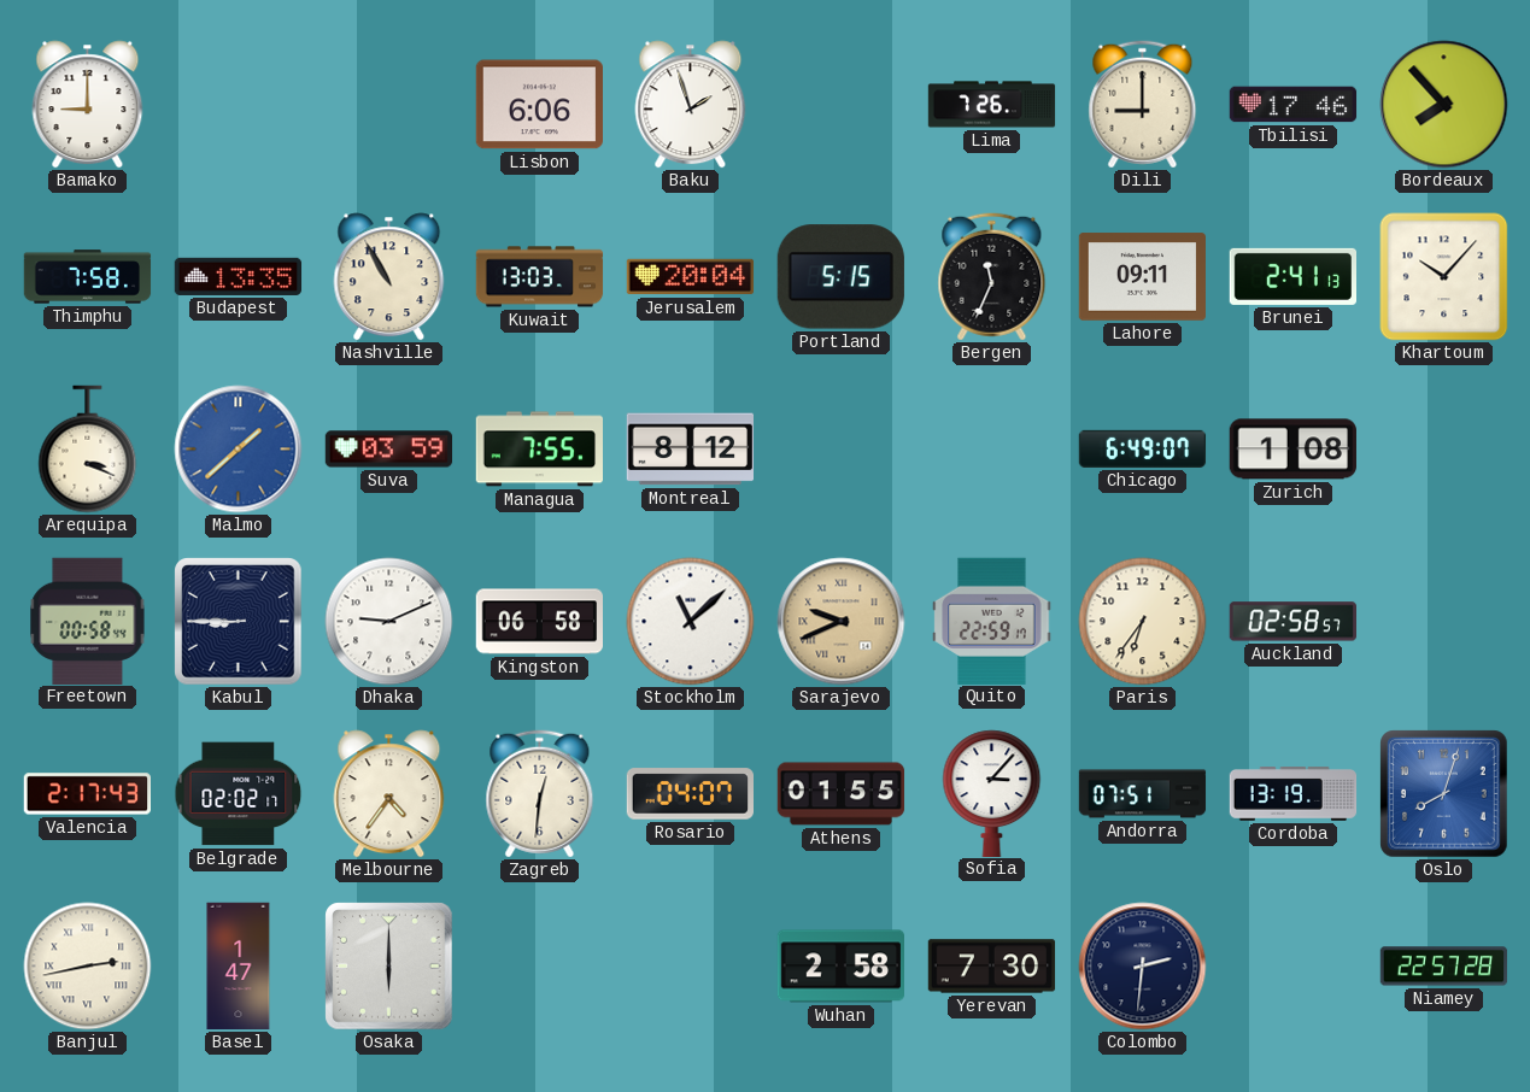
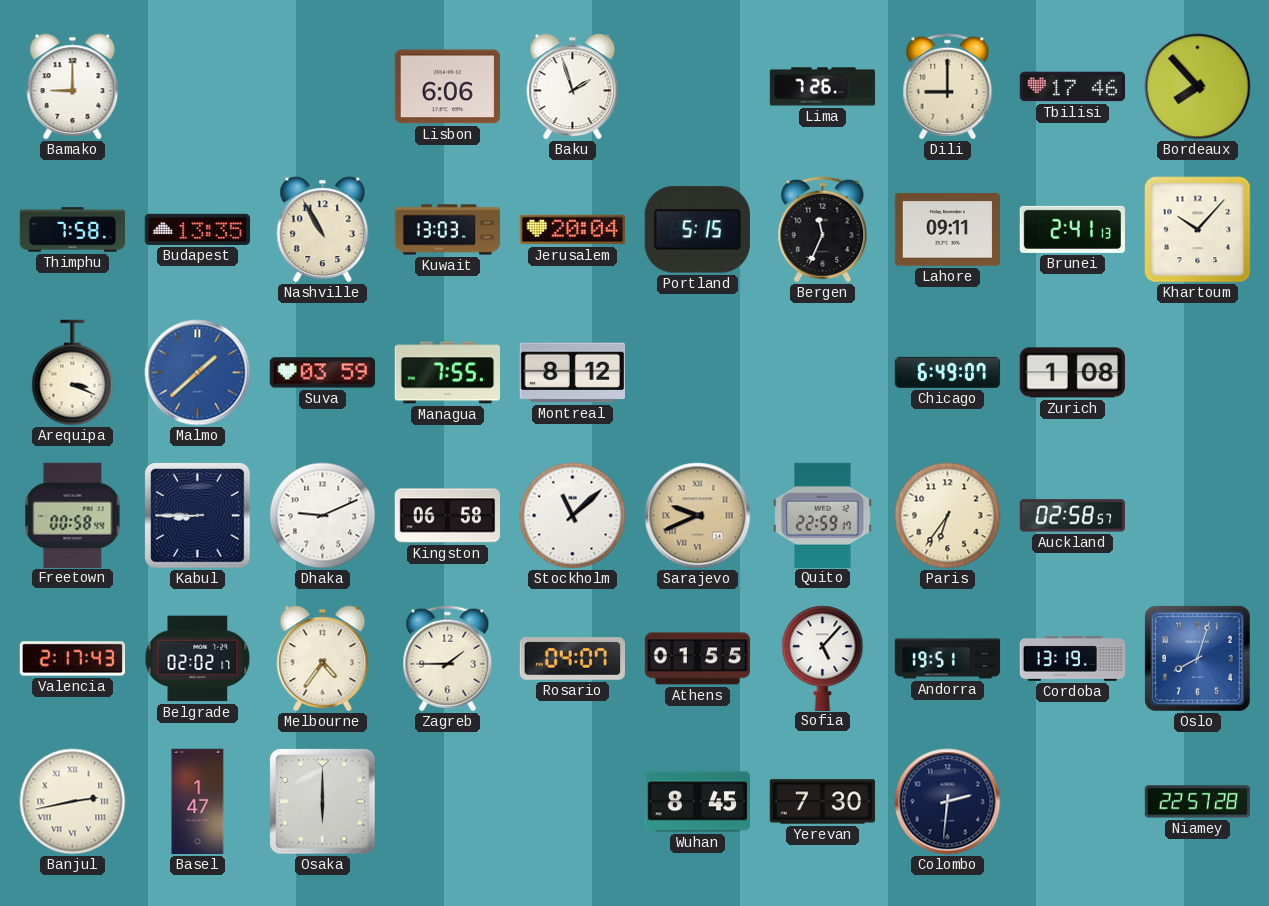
Zagreb: 12:31 -> 1:45
Sofia: 3:07 -> 5:07
Andorra: 07:51 -> 19:51
Wuhan: 2:58 -> 8:45
